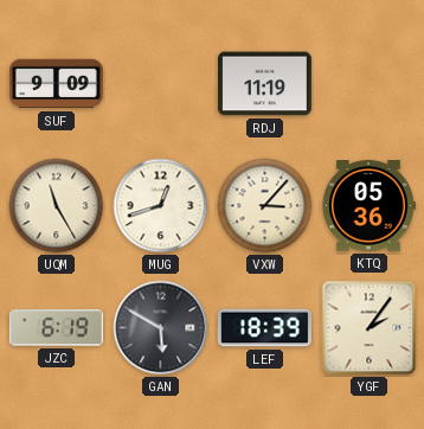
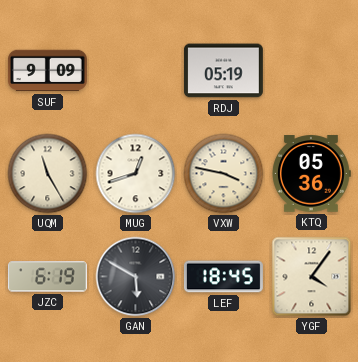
RDJ: 11:19 -> 05:19
VXW: 3:07 -> 3:47
LEF: 18:39 -> 18:45
YGF: 2:06 -> 4:06
